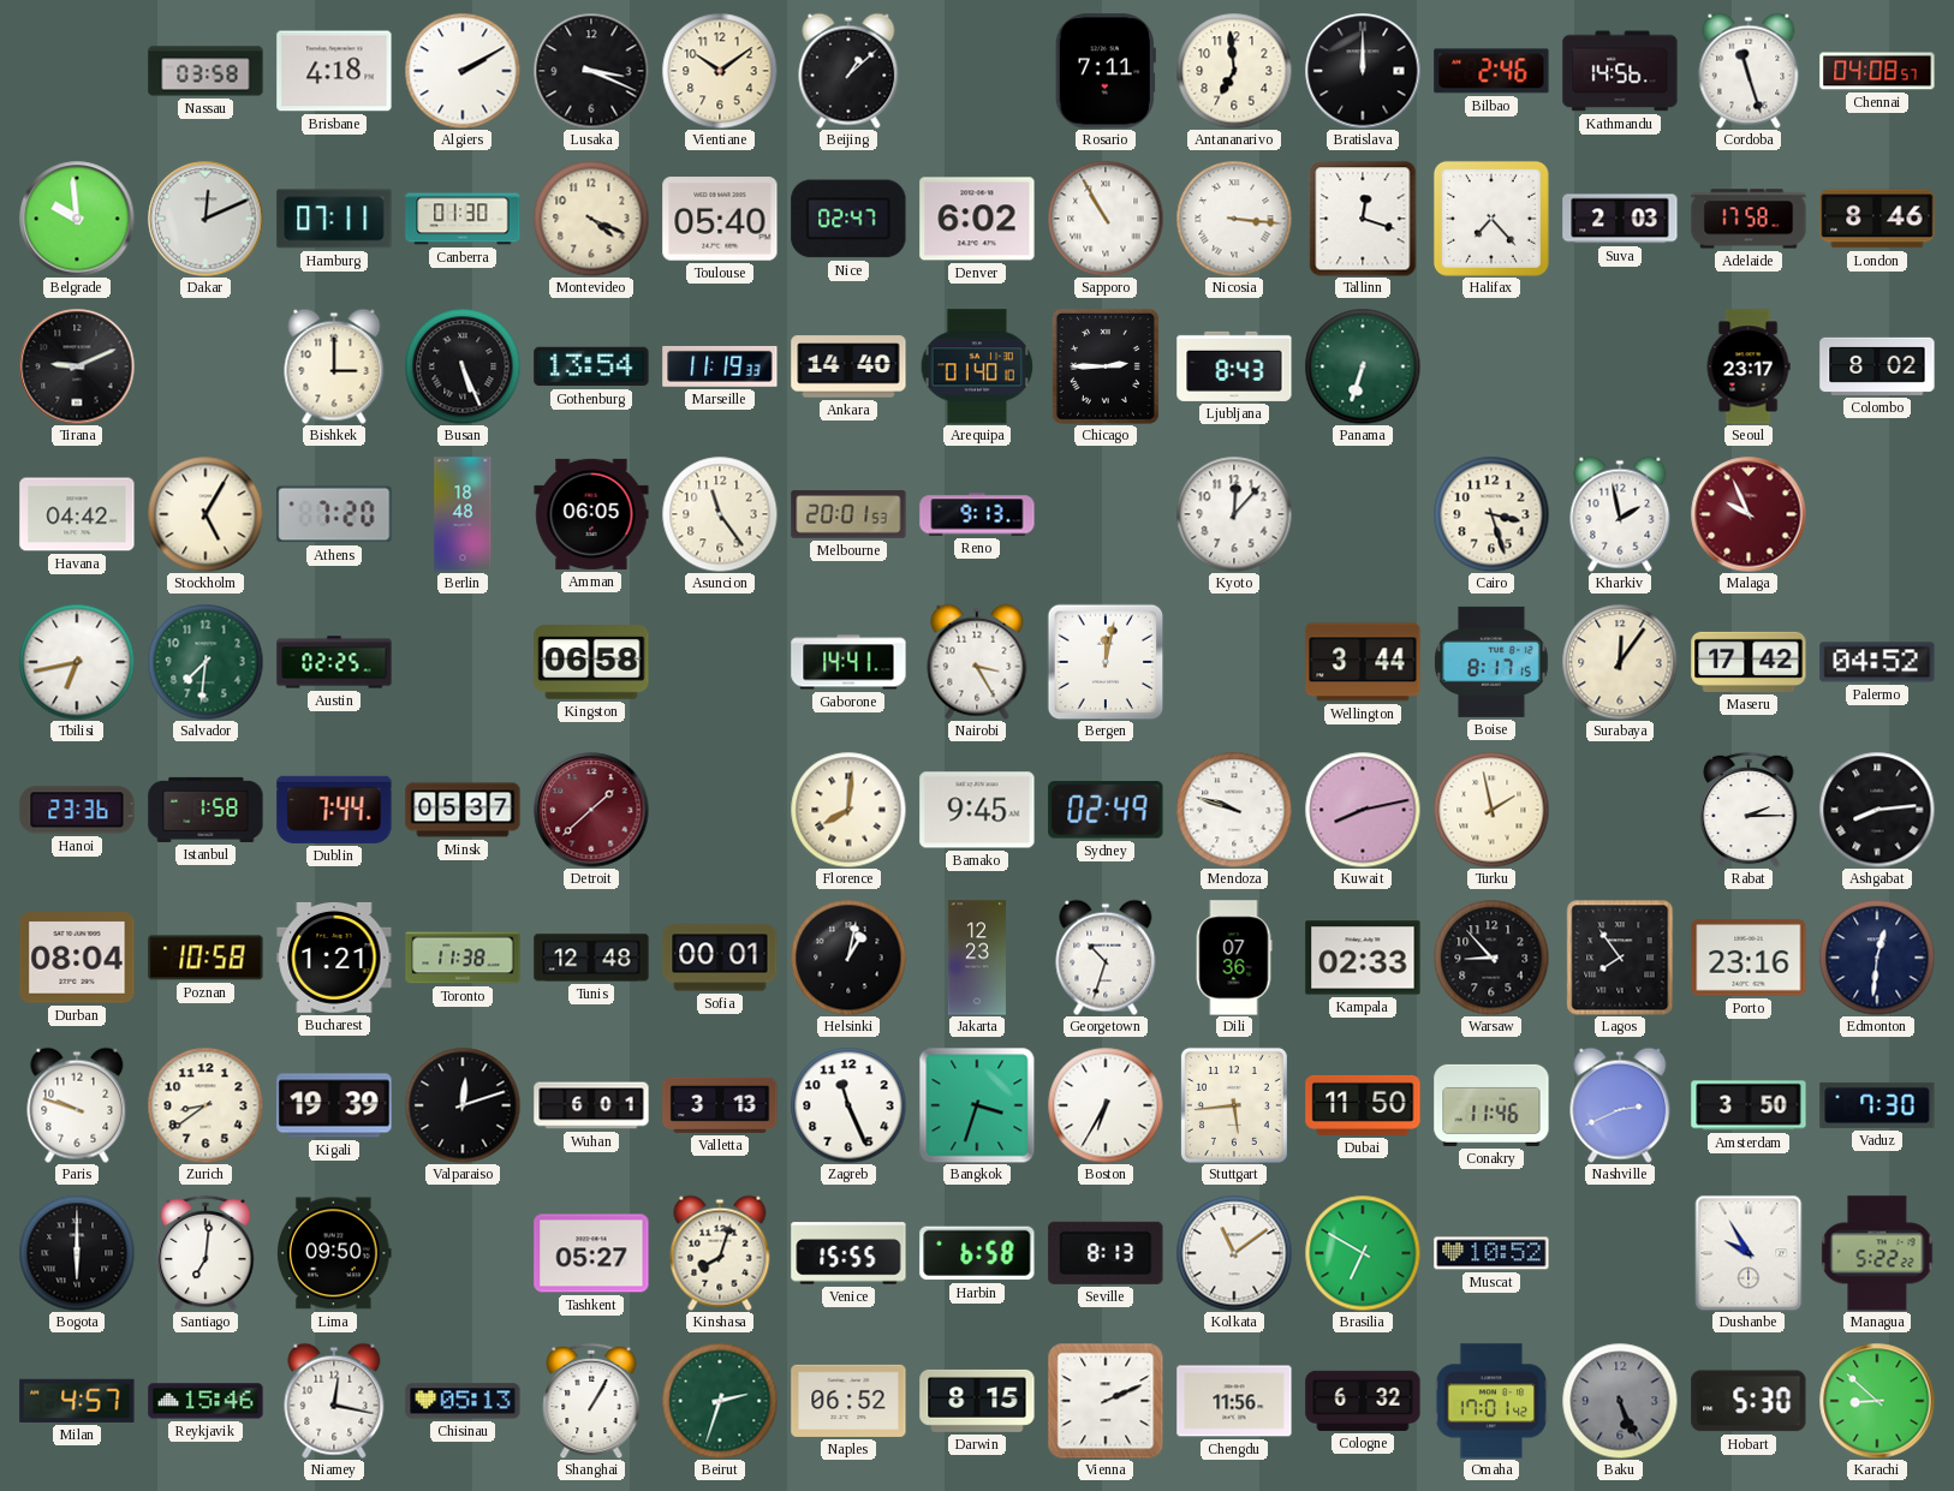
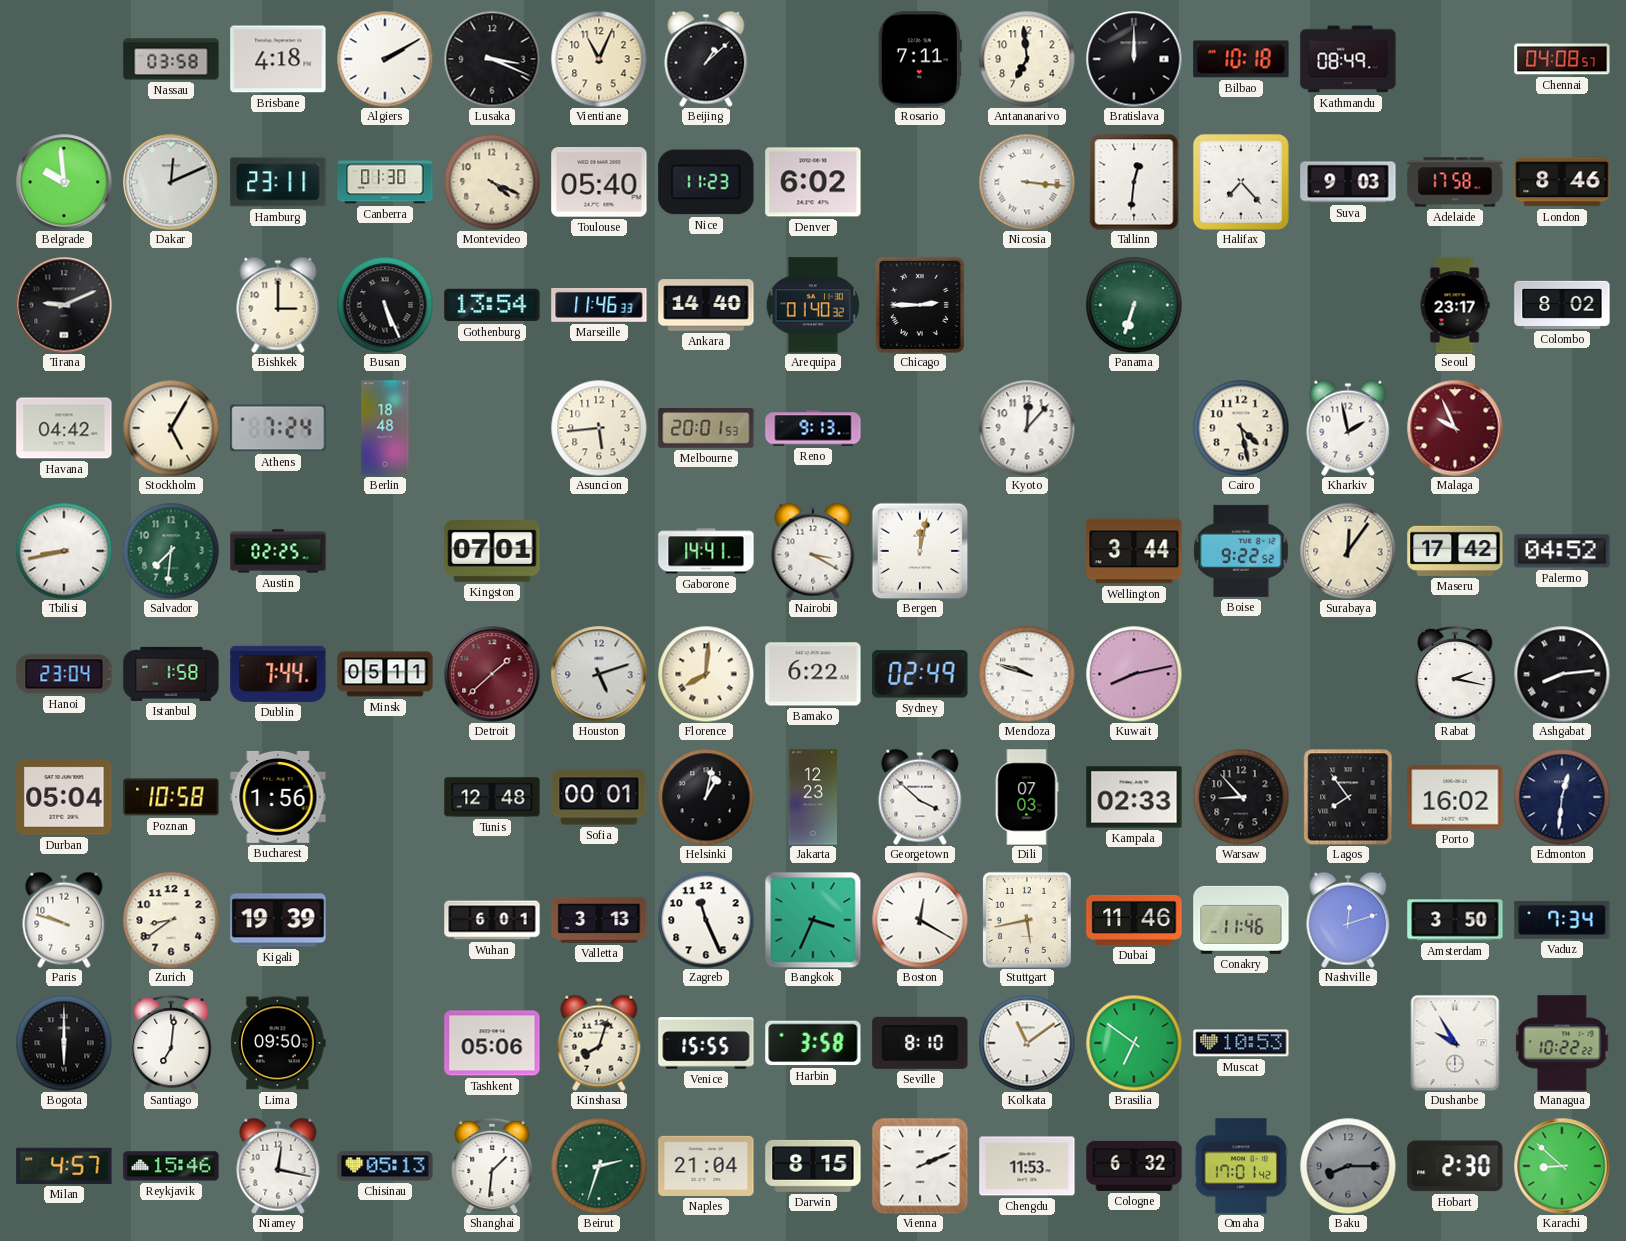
Vientiane: 10:09 -> 11:04
Bilbao: 2:46 -> 10:18
Kathmandu: 14:56 -> 08:49
Cordoba: 11:27 -> none
Hamburg: 07:11 -> 23:11
Nice: 02:47 -> 11:23
Sapporo: 10:55 -> none
Tallinn: 12:18 -> 12:31
Suva: 2:03 -> 9:03
Marseille: 11:19 -> 11:46
Arequipa: 01:40:10 -> 01:40:32
Ljubljana: 8:43 -> none
Athens: 7:20 -> 7:24
Amman: 06:05 -> none
Asuncion: 11:24 -> 5:44
Cairo: 3:27 -> 4:28
Tbilisi: 6:43 -> 8:43
Kingston: 06:58 -> 07:01
Nairobi: 3:25 -> 3:20
Boise: 8:17 -> 9:22
Hanoi: 23:36 -> 23:04
Minsk: 05:37 -> 05:11
Houston: none -> 5:12
Bamako: 9:45 -> 6:22
Turku: 1:58 -> none
Rabat: 2:15 -> 2:17
Durban: 08:04 -> 05:04
Bucharest: 1:21 -> 1:56
Toronto: 11:38 -> none
Georgetown: 10:33 -> 3:52
Dili: 07:36 -> 07:03
Porto: 23:16 -> 16:02
Valparaiso: 12:12 -> none
Bangkok: 3:33 -> 3:34
Boston: 6:35 -> 12:20
Stuttgart: 5:44 -> 5:43
Dubai: 11:50 -> 11:46
Nashville: 2:41 -> 12:12
Vaduz: 7:30 -> 7:34
Tashkent: 05:27 -> 05:06
Harbin: 6:58 -> 3:58
Seville: 8:13 -> 8:10
Brasilia: 6:50 -> 6:51
Muscat: 10:52 -> 10:53
Managua: 5:22 -> 10:22
Shanghai: 1:05 -> 1:31
Naples: 06:52 -> 21:04
Chengdu: 11:56 -> 11:53
Baku: 5:26 -> 8:15
Hobart: 5:30 -> 2:30
